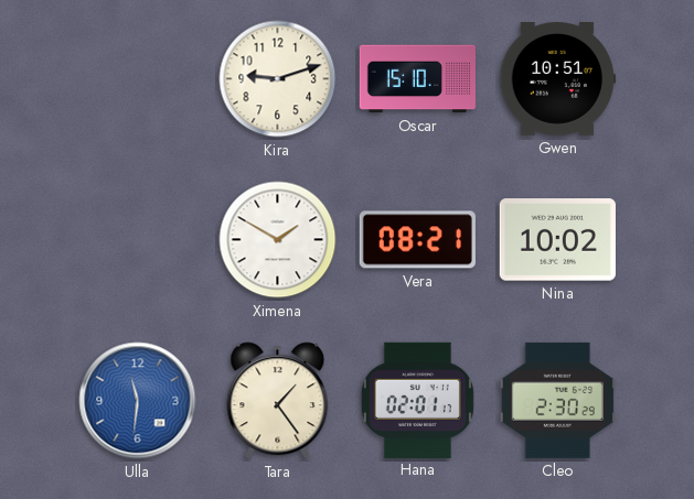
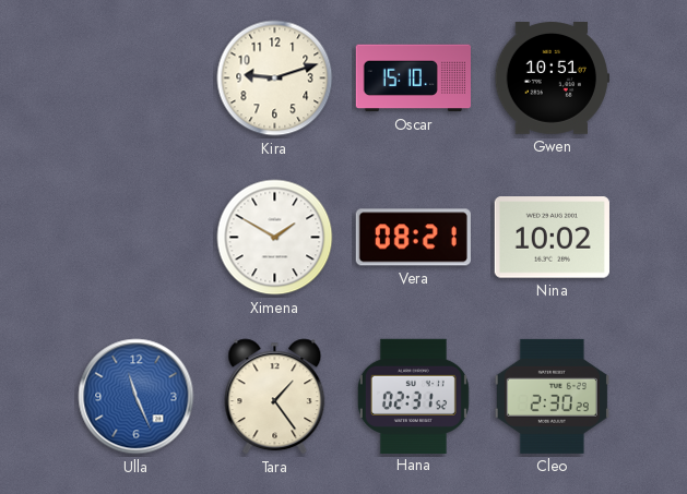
Ulla: 11:31 -> 11:26
Hana: 02:01 -> 02:31
